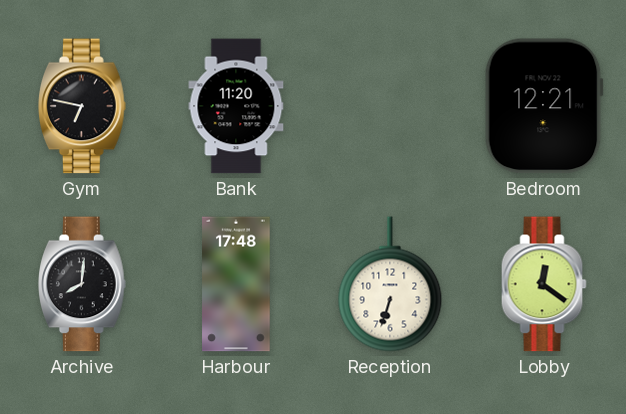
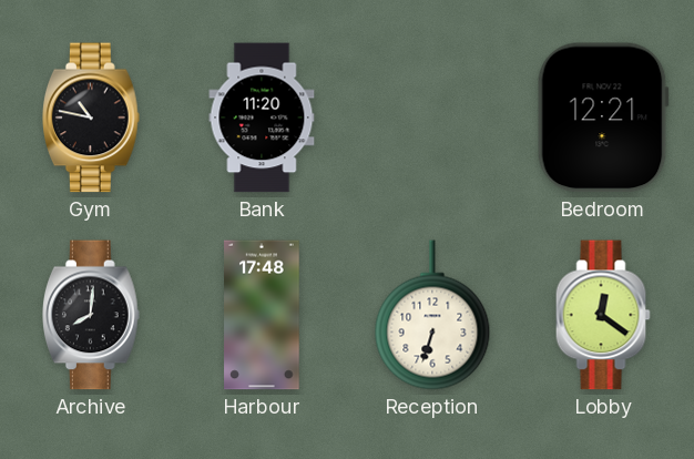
Gym: 6:47 -> 10:47
